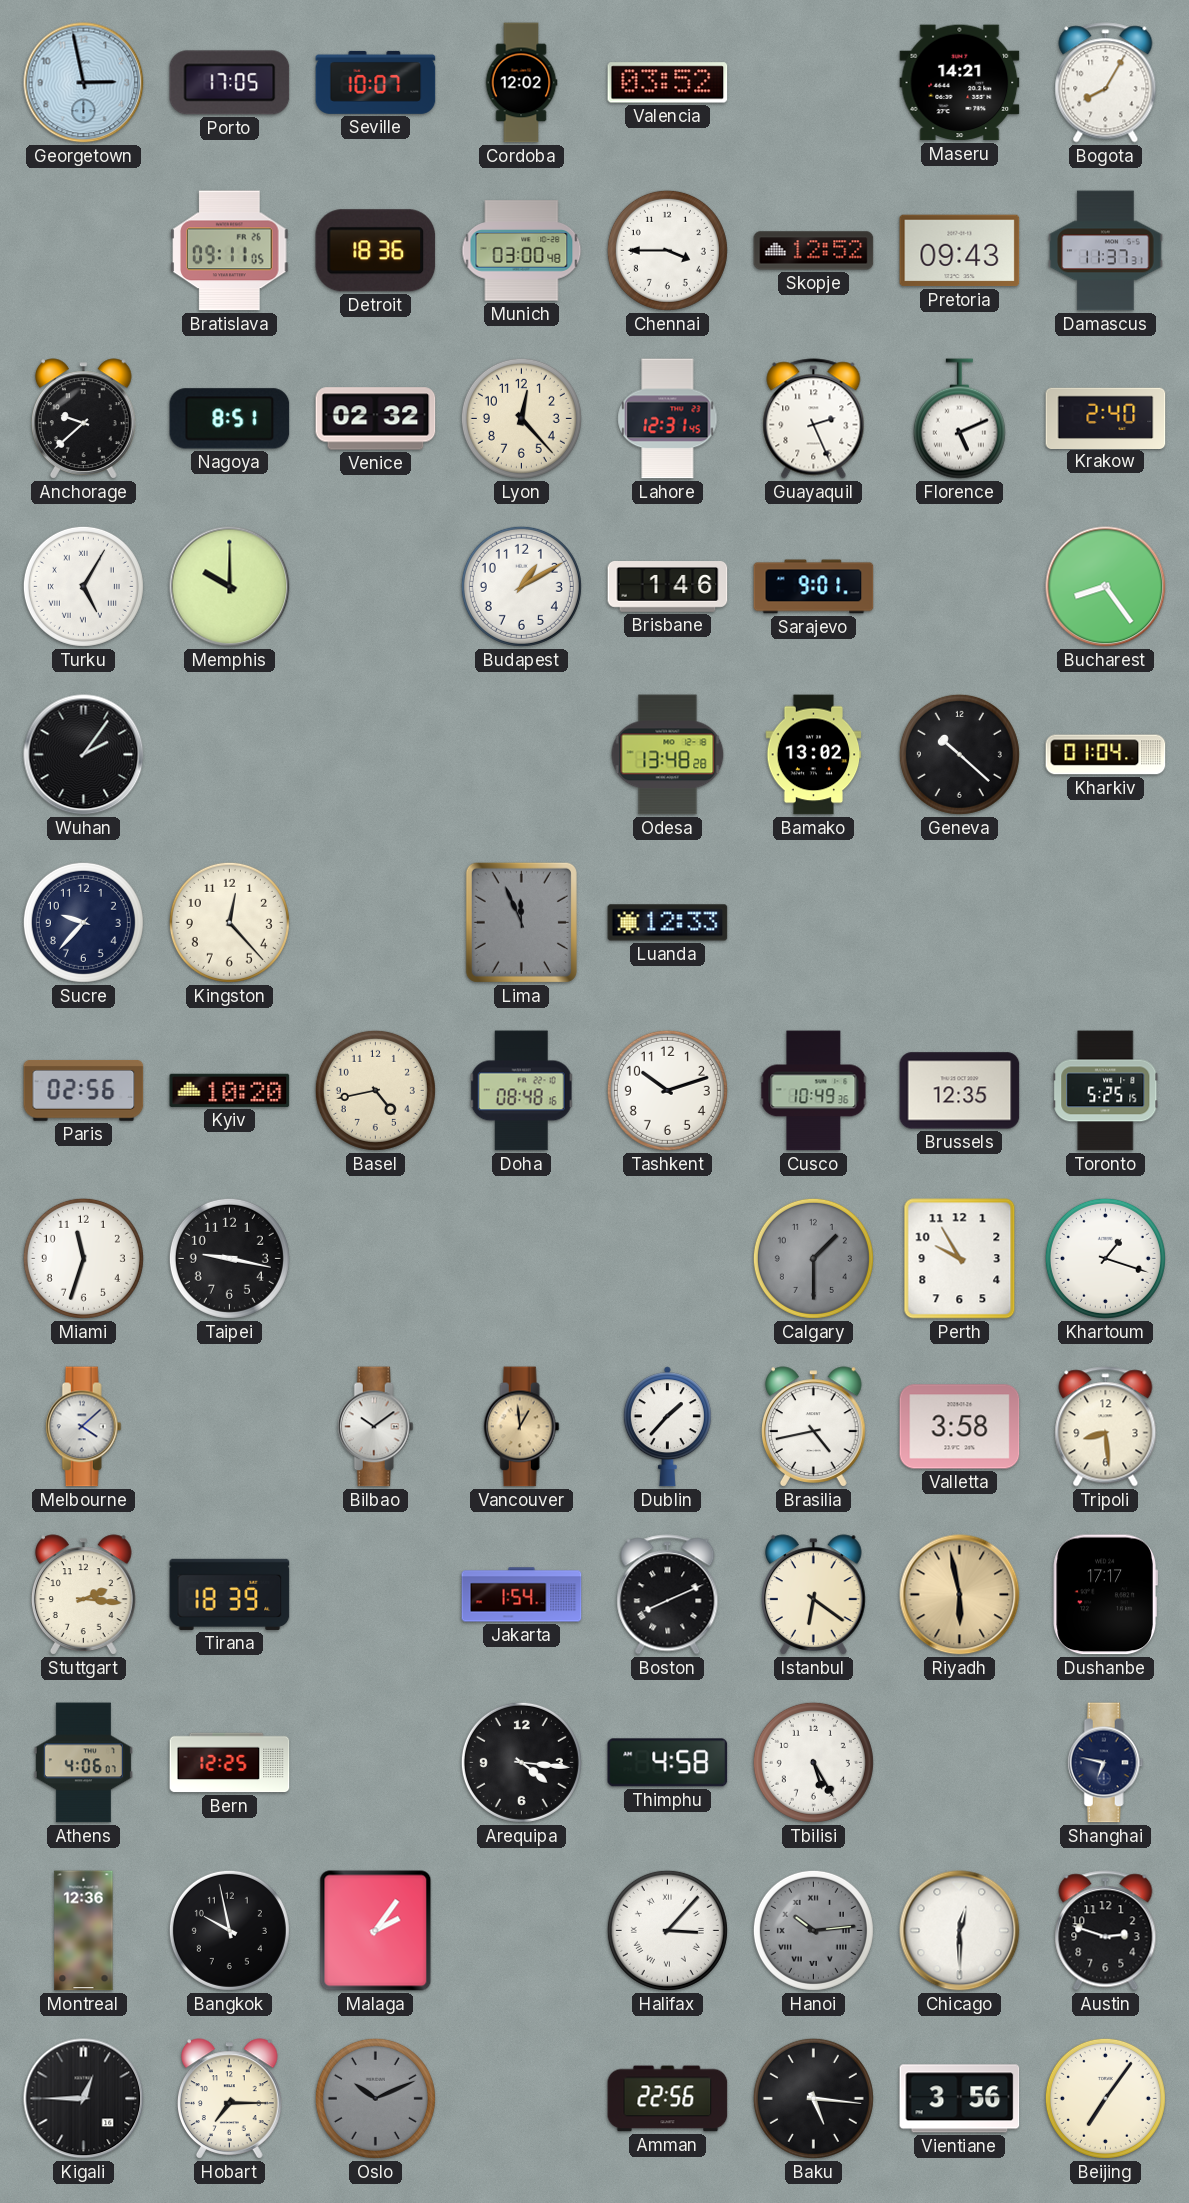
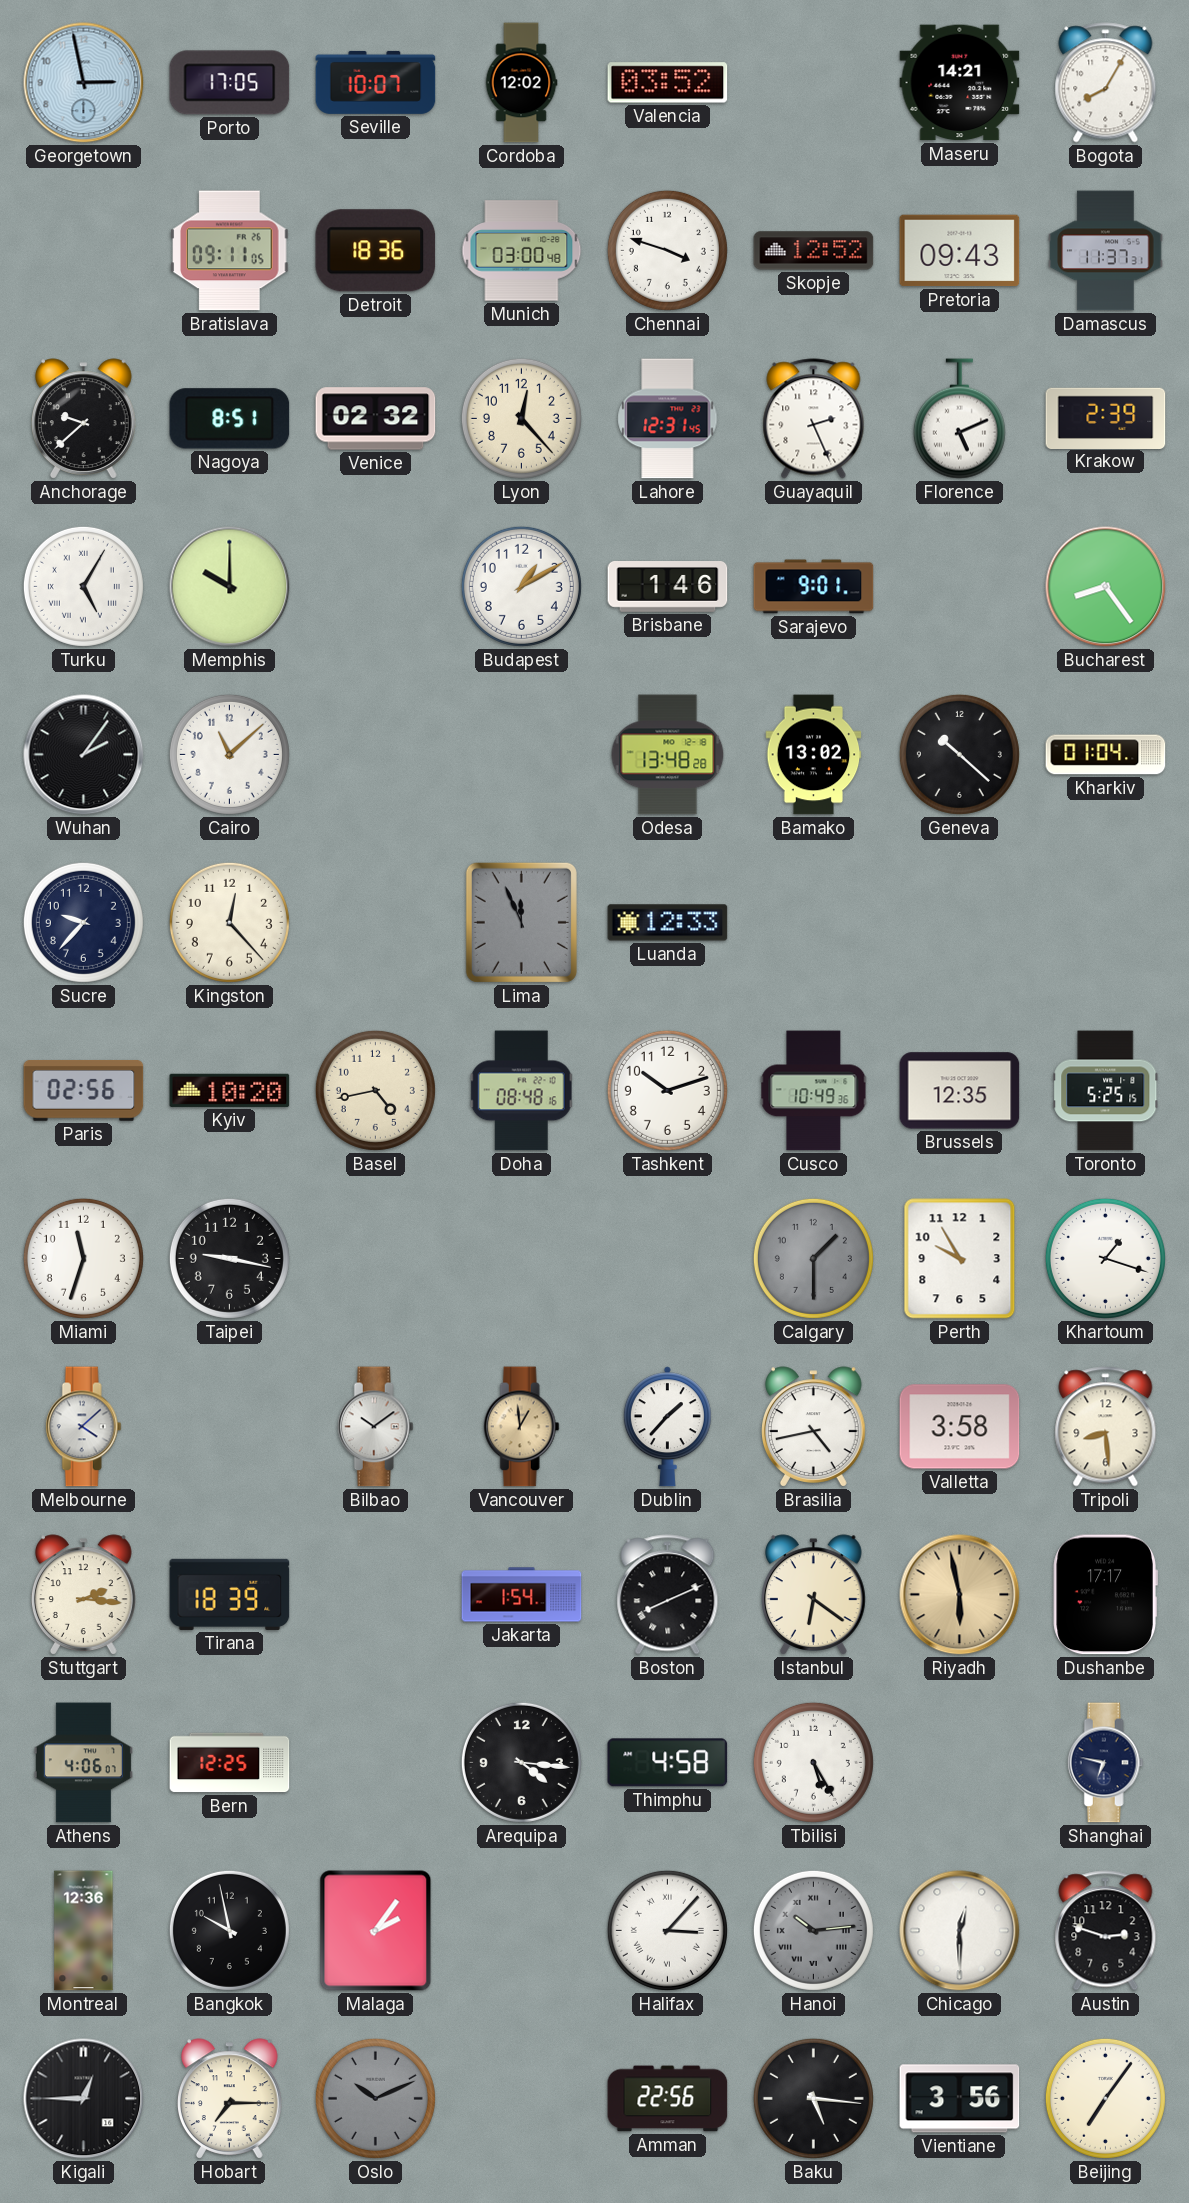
Chennai: 3:45 -> 3:48
Krakow: 2:40 -> 2:39
Cairo: none -> 11:08
